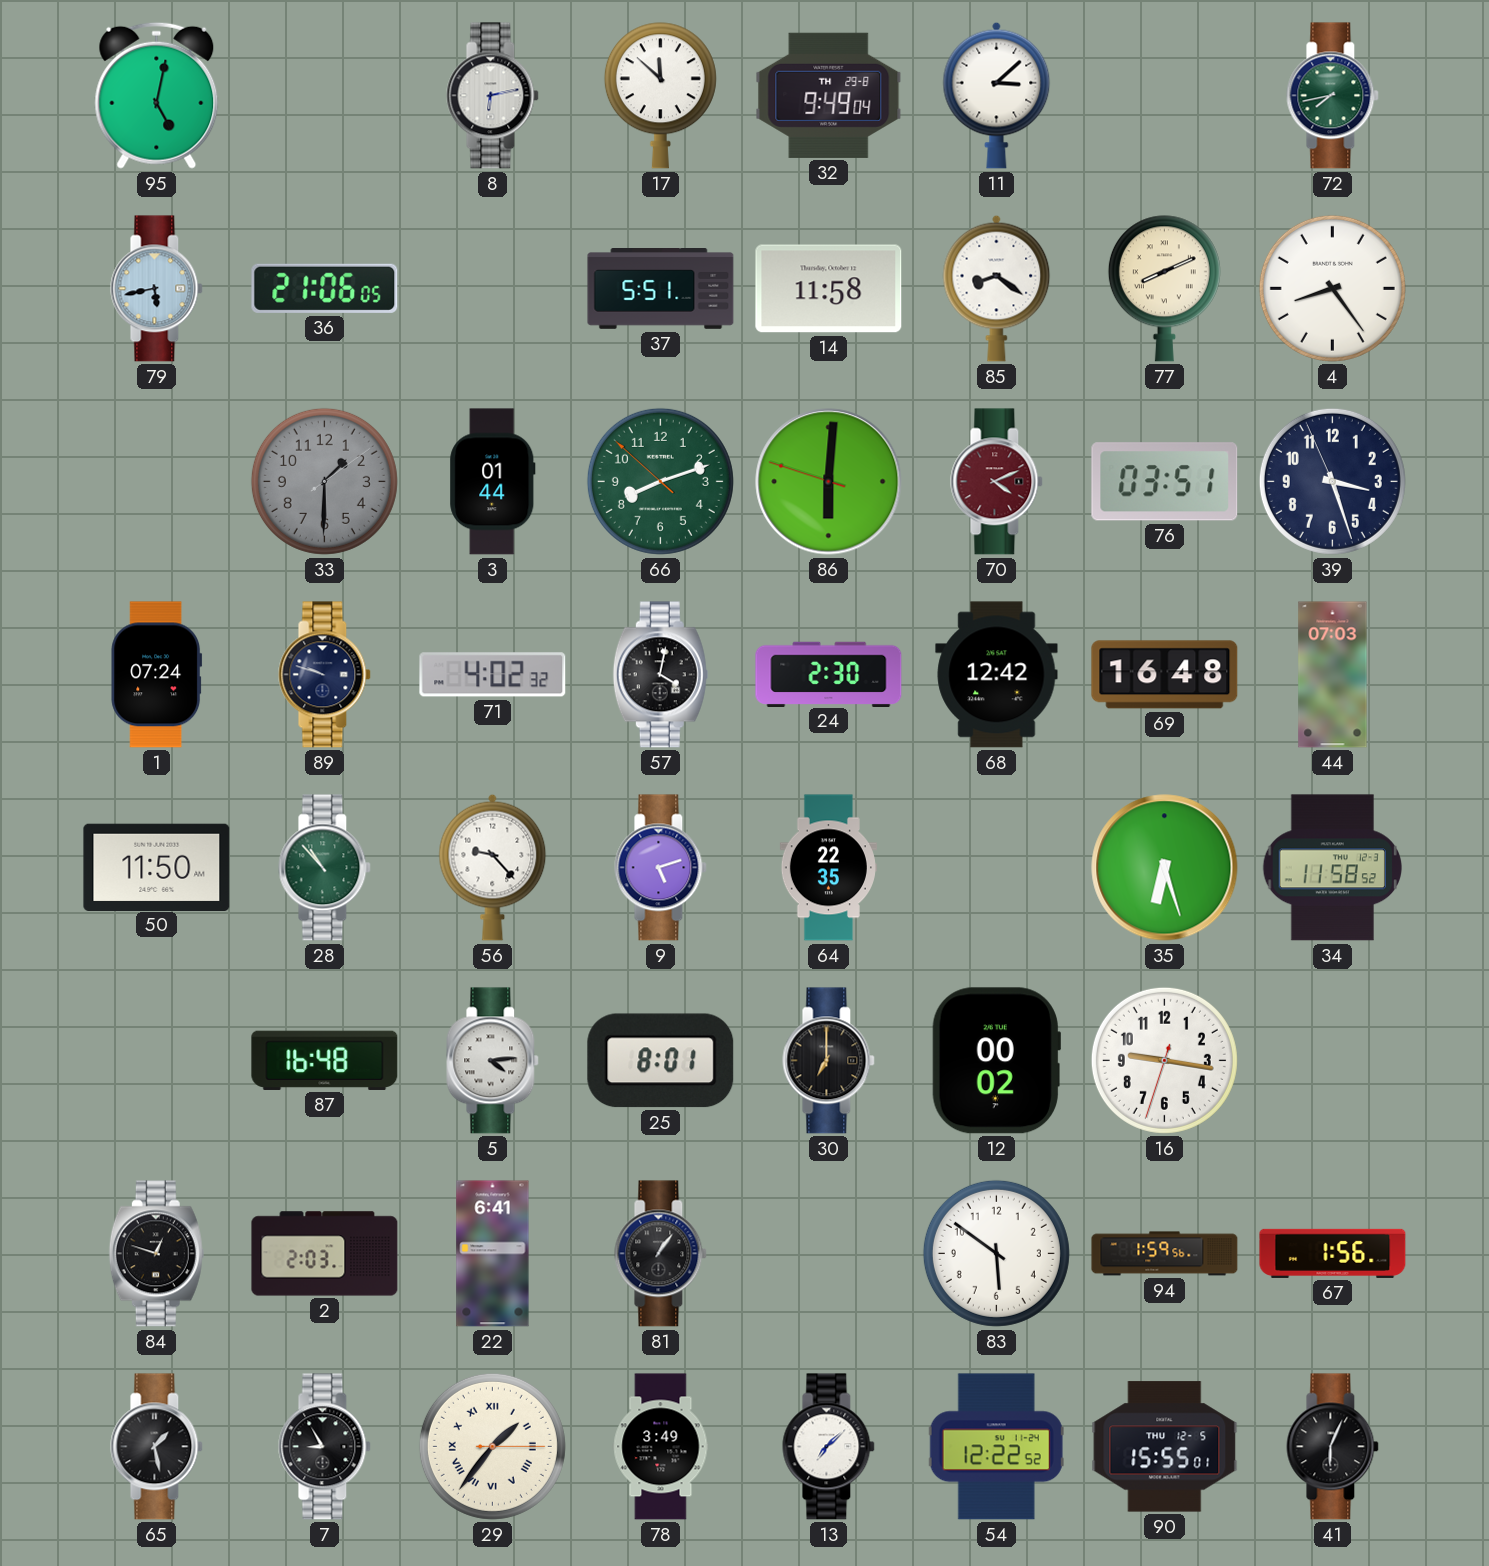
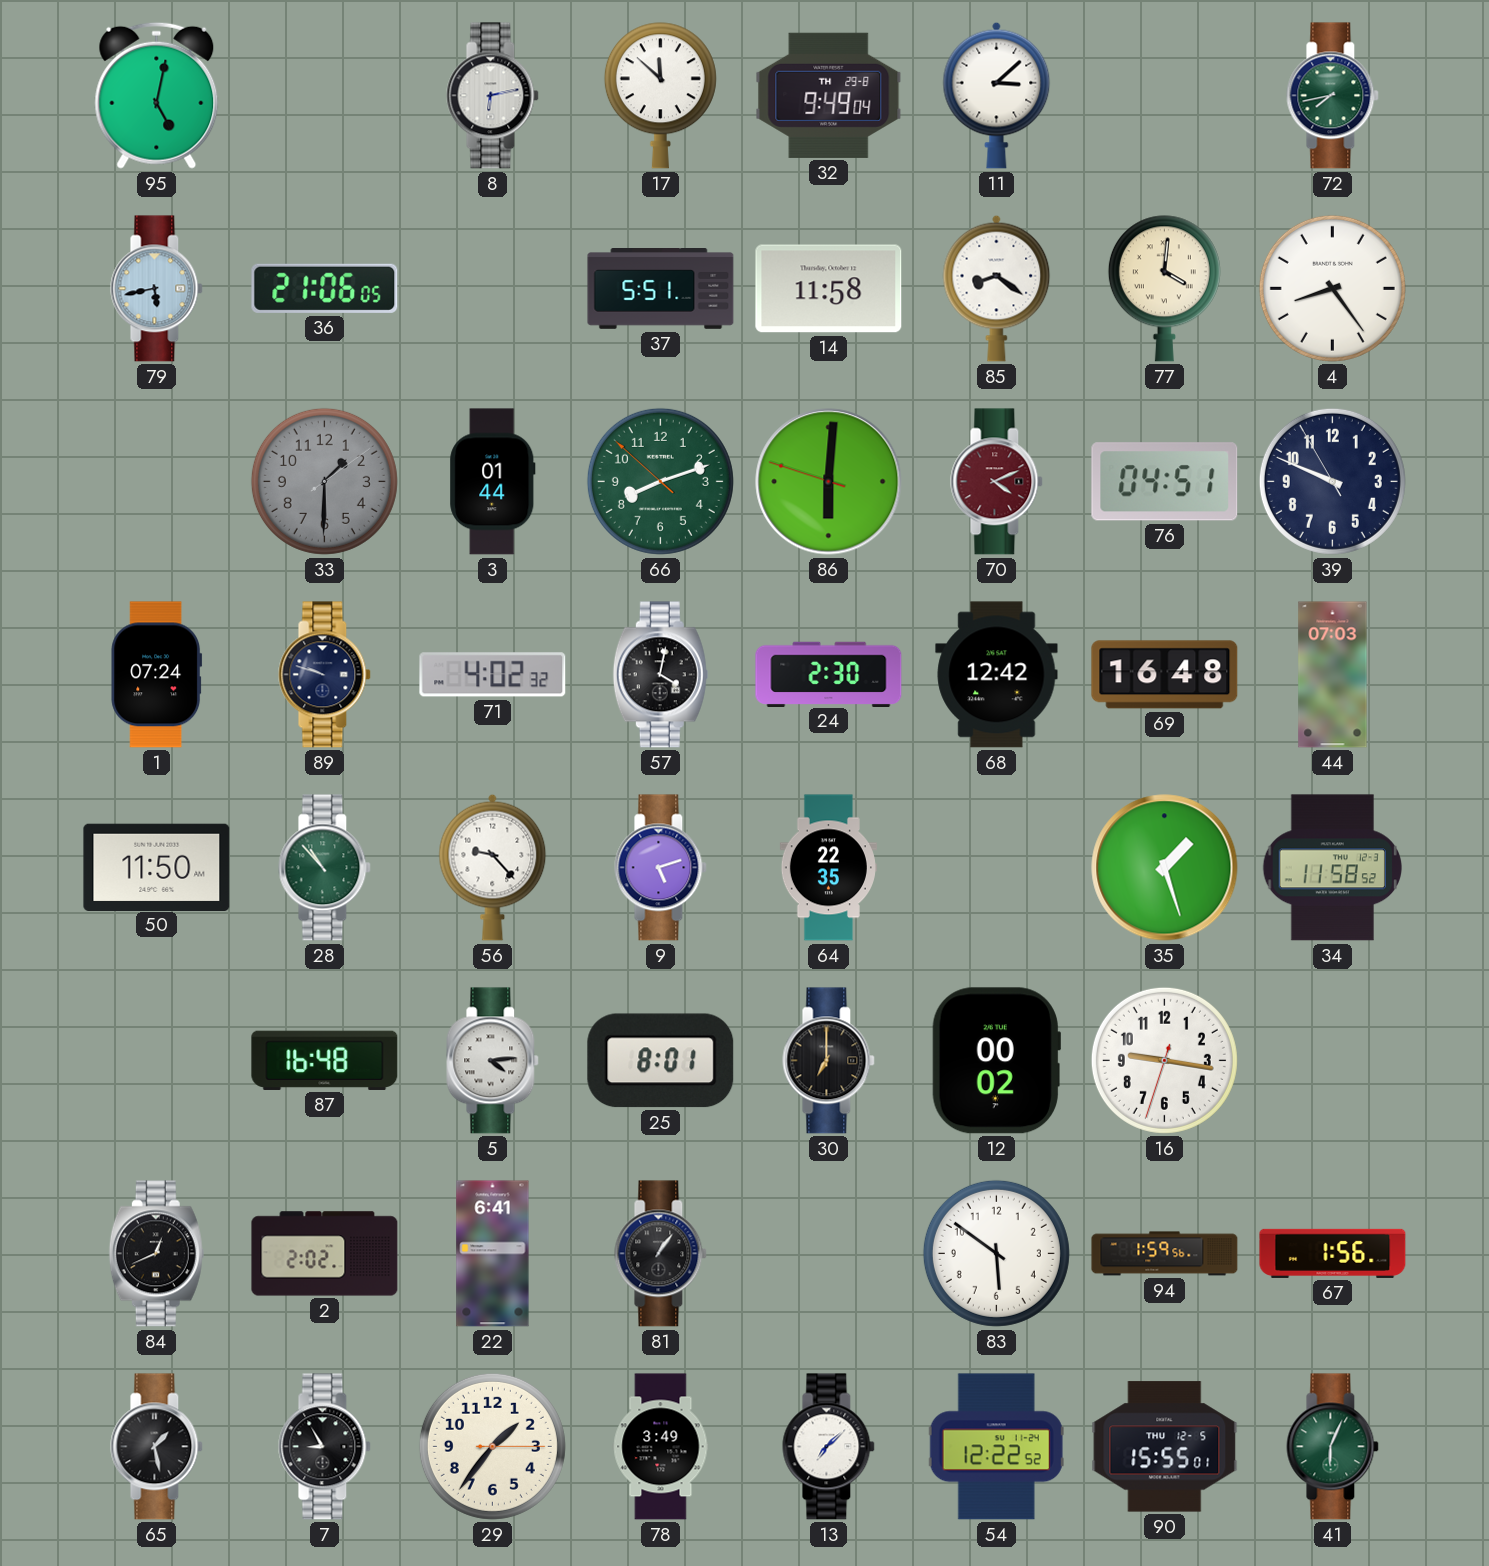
77: 8:11 -> 4:01
76: 03:51 -> 04:51
39: 3:26 -> 9:48
35: 6:27 -> 1:27
84: 12:48 -> 12:41
2: 2:03 -> 2:02
29 numerals: Roman -> Arabic
41 dial: black -> green
